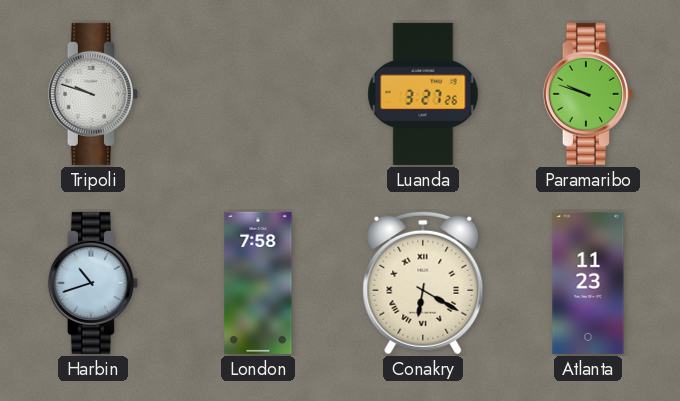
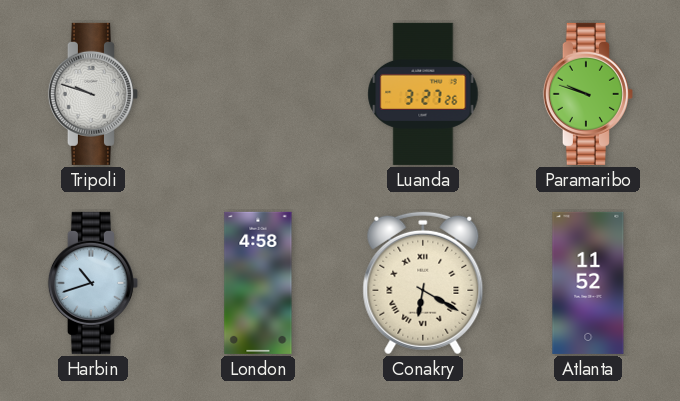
London: 7:58 -> 4:58
Atlanta: 11:23 -> 11:52
